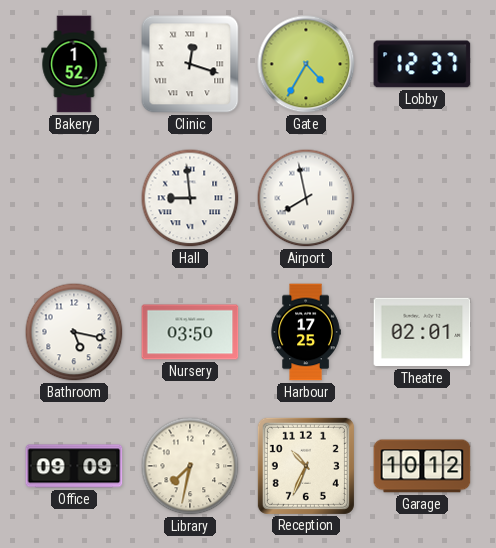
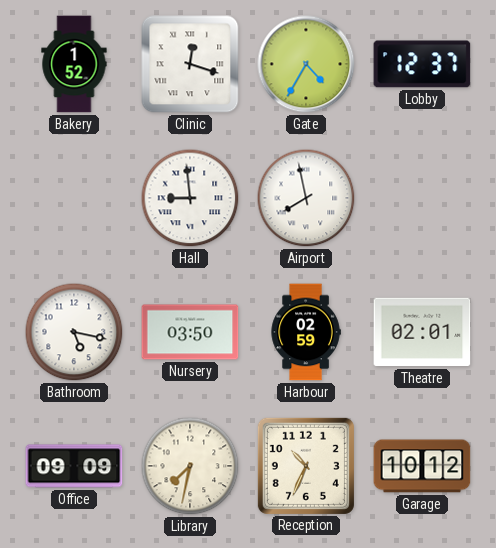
Harbour: 17:25 -> 02:59
